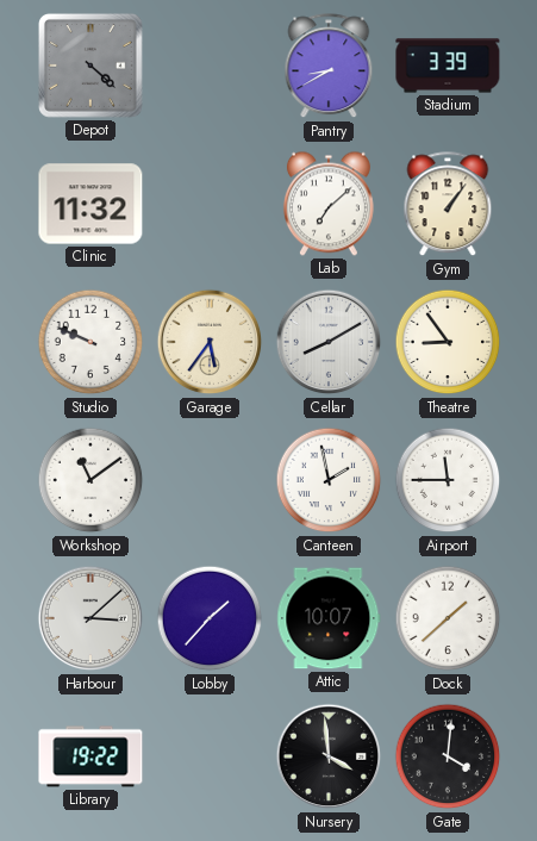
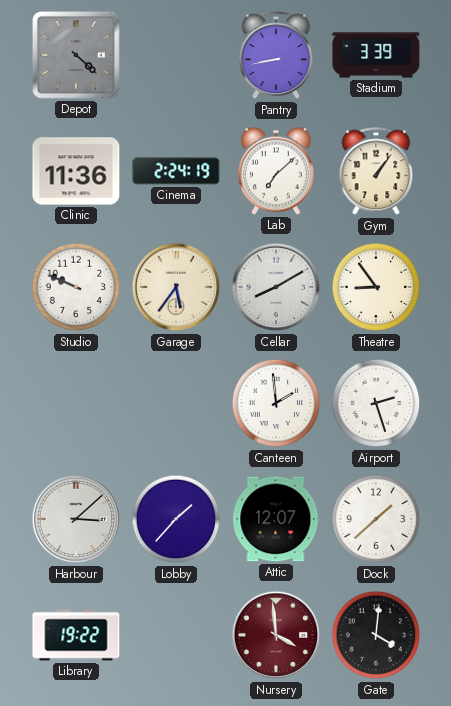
Pantry: 8:40 -> 8:43
Clinic: 11:32 -> 11:36
Cinema: none -> 2:24
Workshop: 11:09 -> none
Canteen: 1:58 -> 1:59
Airport: 11:45 -> 2:27
Attic: 10:07 -> 12:07
Nursery dial: black -> burgundy
